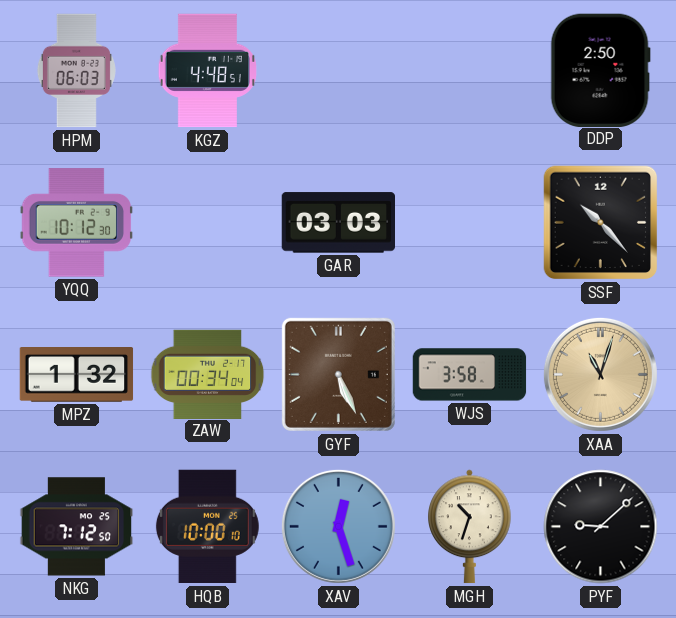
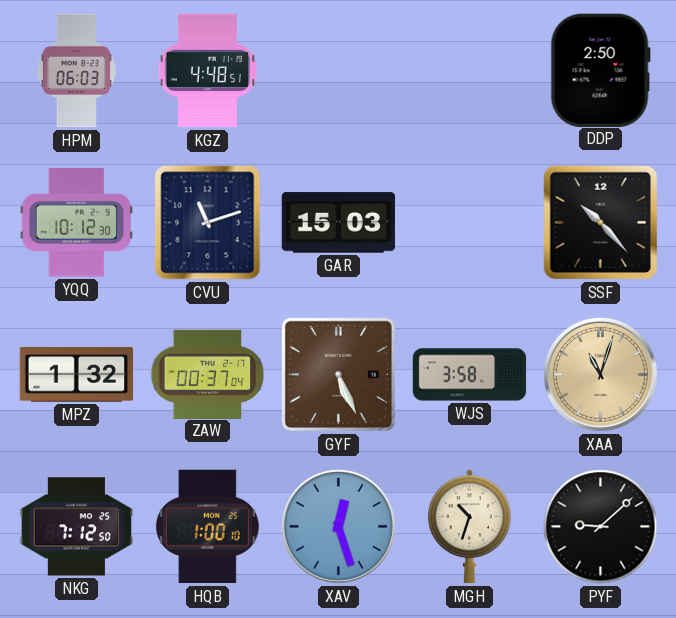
CVU: none -> 11:12
GAR: 03:03 -> 15:03
ZAW: 00:34 -> 00:37
HQB: 10:00 -> 1:00
